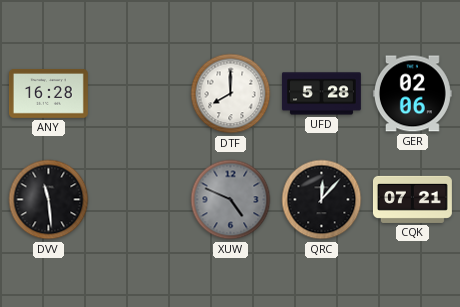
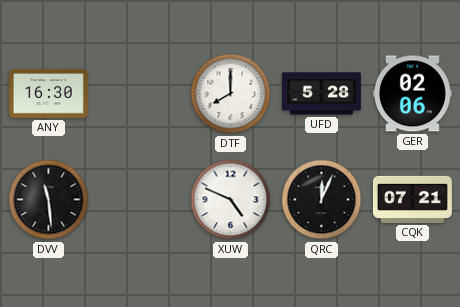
ANY: 16:28 -> 16:30
XUW dial: grey -> white
QRC: 12:07 -> 12:04
